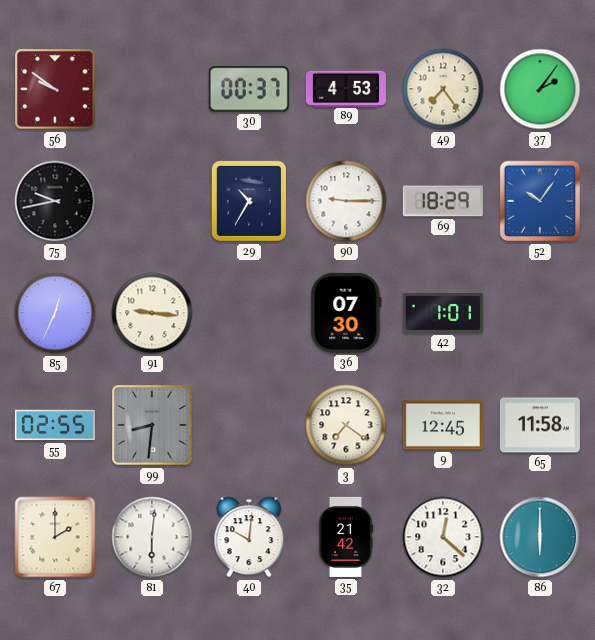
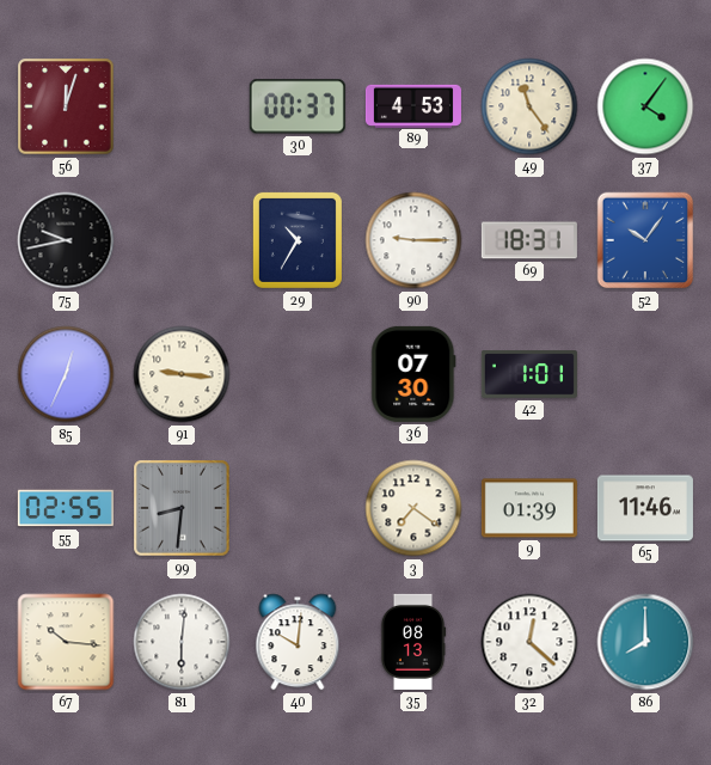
56: 9:51 -> 12:03
49: 7:24 -> 11:24
37: 2:06 -> 4:06
69: 18:29 -> 18:31
9: 12:45 -> 01:39
65: 11:58 -> 11:46
67: 2:00 -> 10:16
35: 21:42 -> 08:13
86: 6:00 -> 8:00
